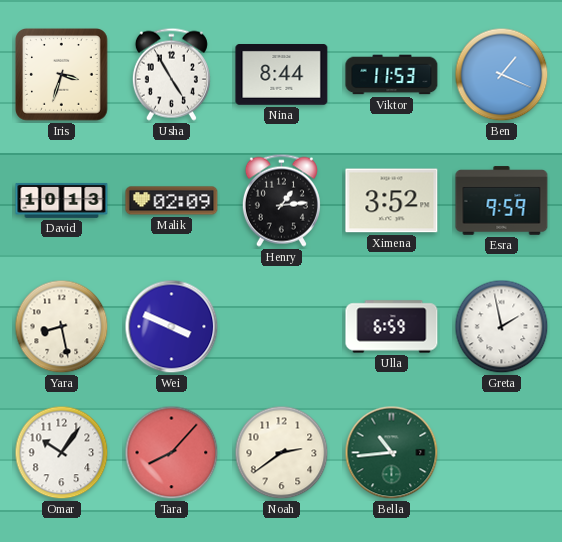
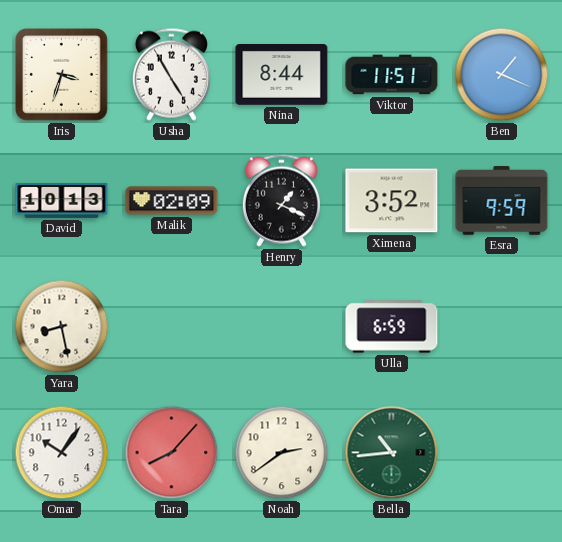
Viktor: 11:53 -> 11:51
Henry: 1:14 -> 1:19
Wei: 3:49 -> none
Greta: 1:58 -> none
